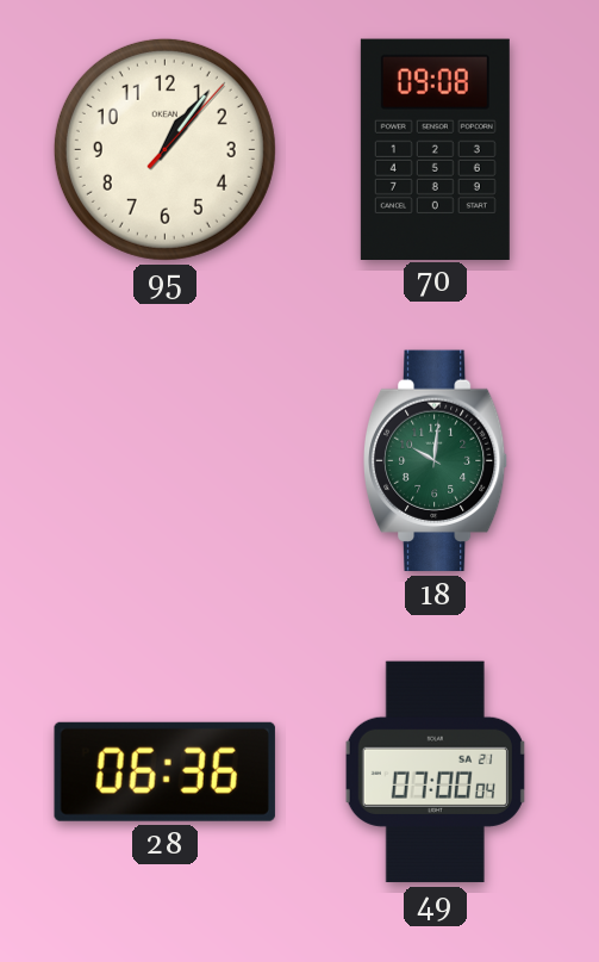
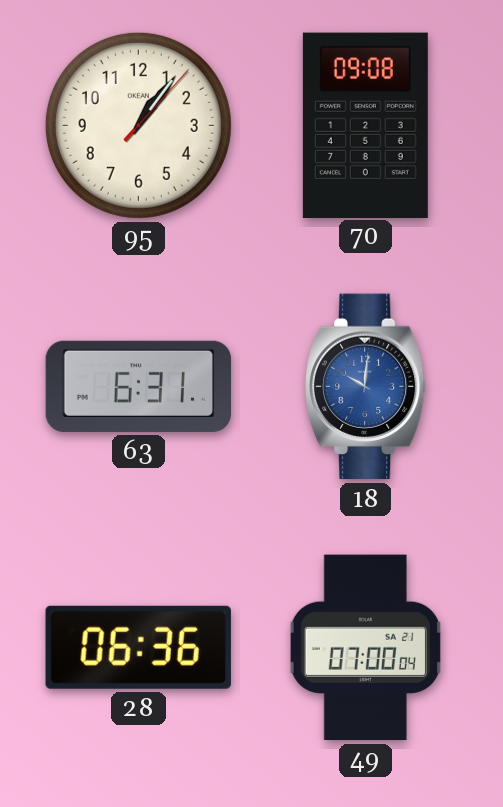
63: none -> 6:31
18 dial: green -> blue
